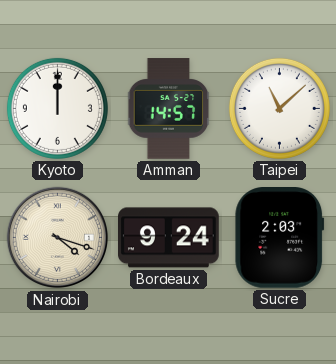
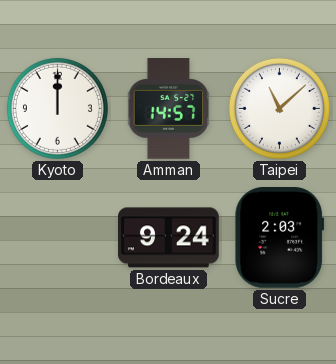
Nairobi: 4:18 -> none
